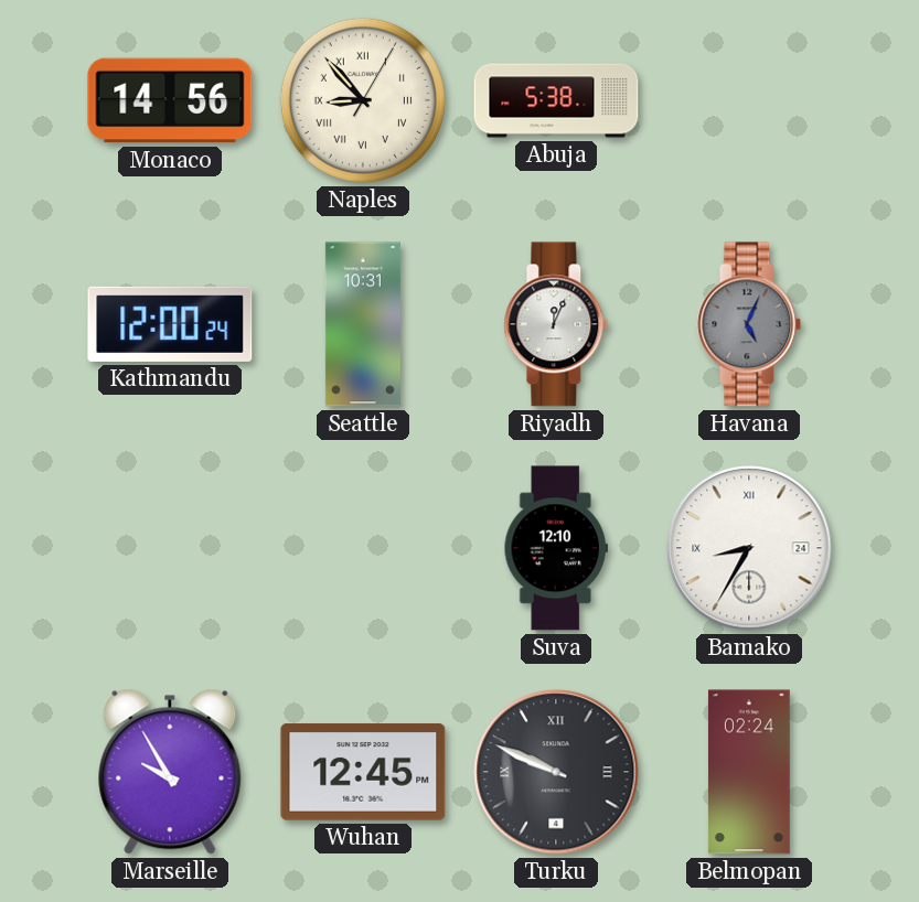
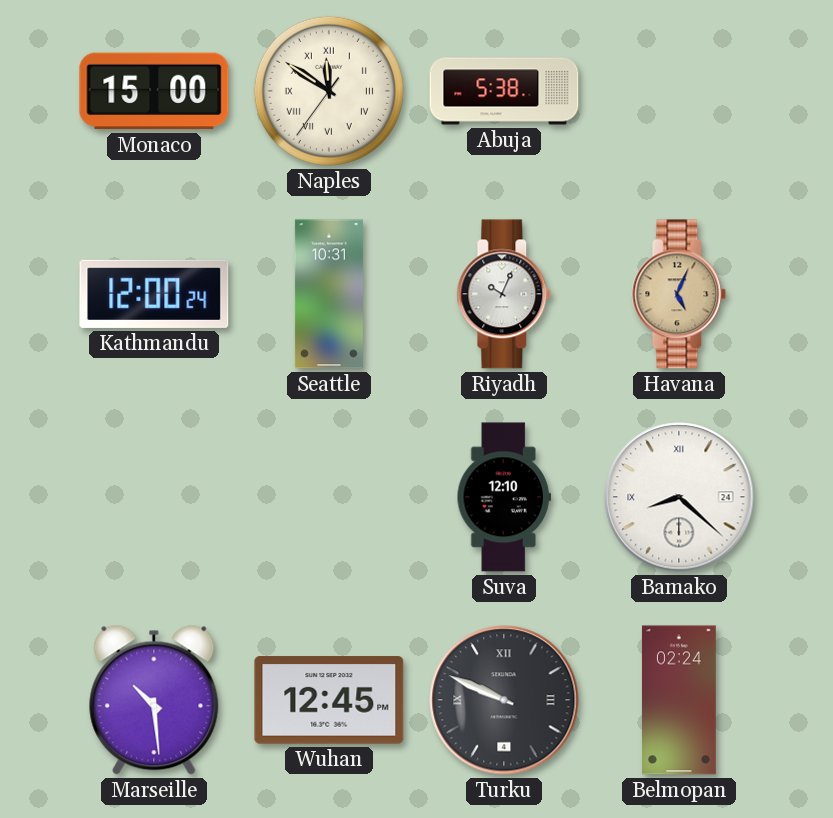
Monaco: 14:56 -> 15:00
Naples: 8:53 -> 11:50
Riyadh: 12:04 -> 10:04
Havana dial: grey -> champagne
Bamako: 8:35 -> 8:22
Marseille: 9:55 -> 10:29
